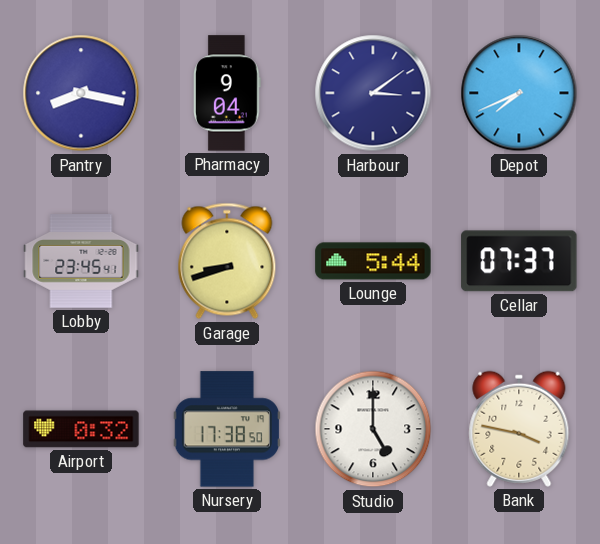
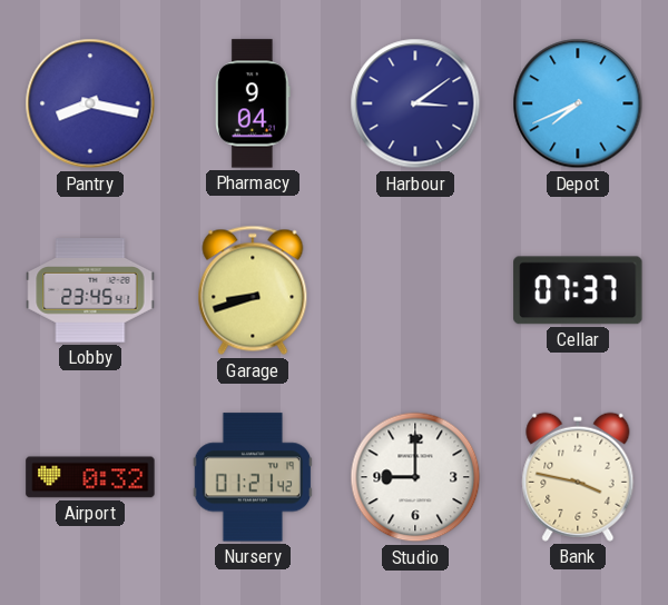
Lounge: 5:44 -> none
Nursery: 17:38 -> 01:21
Studio: 5:00 -> 9:00
